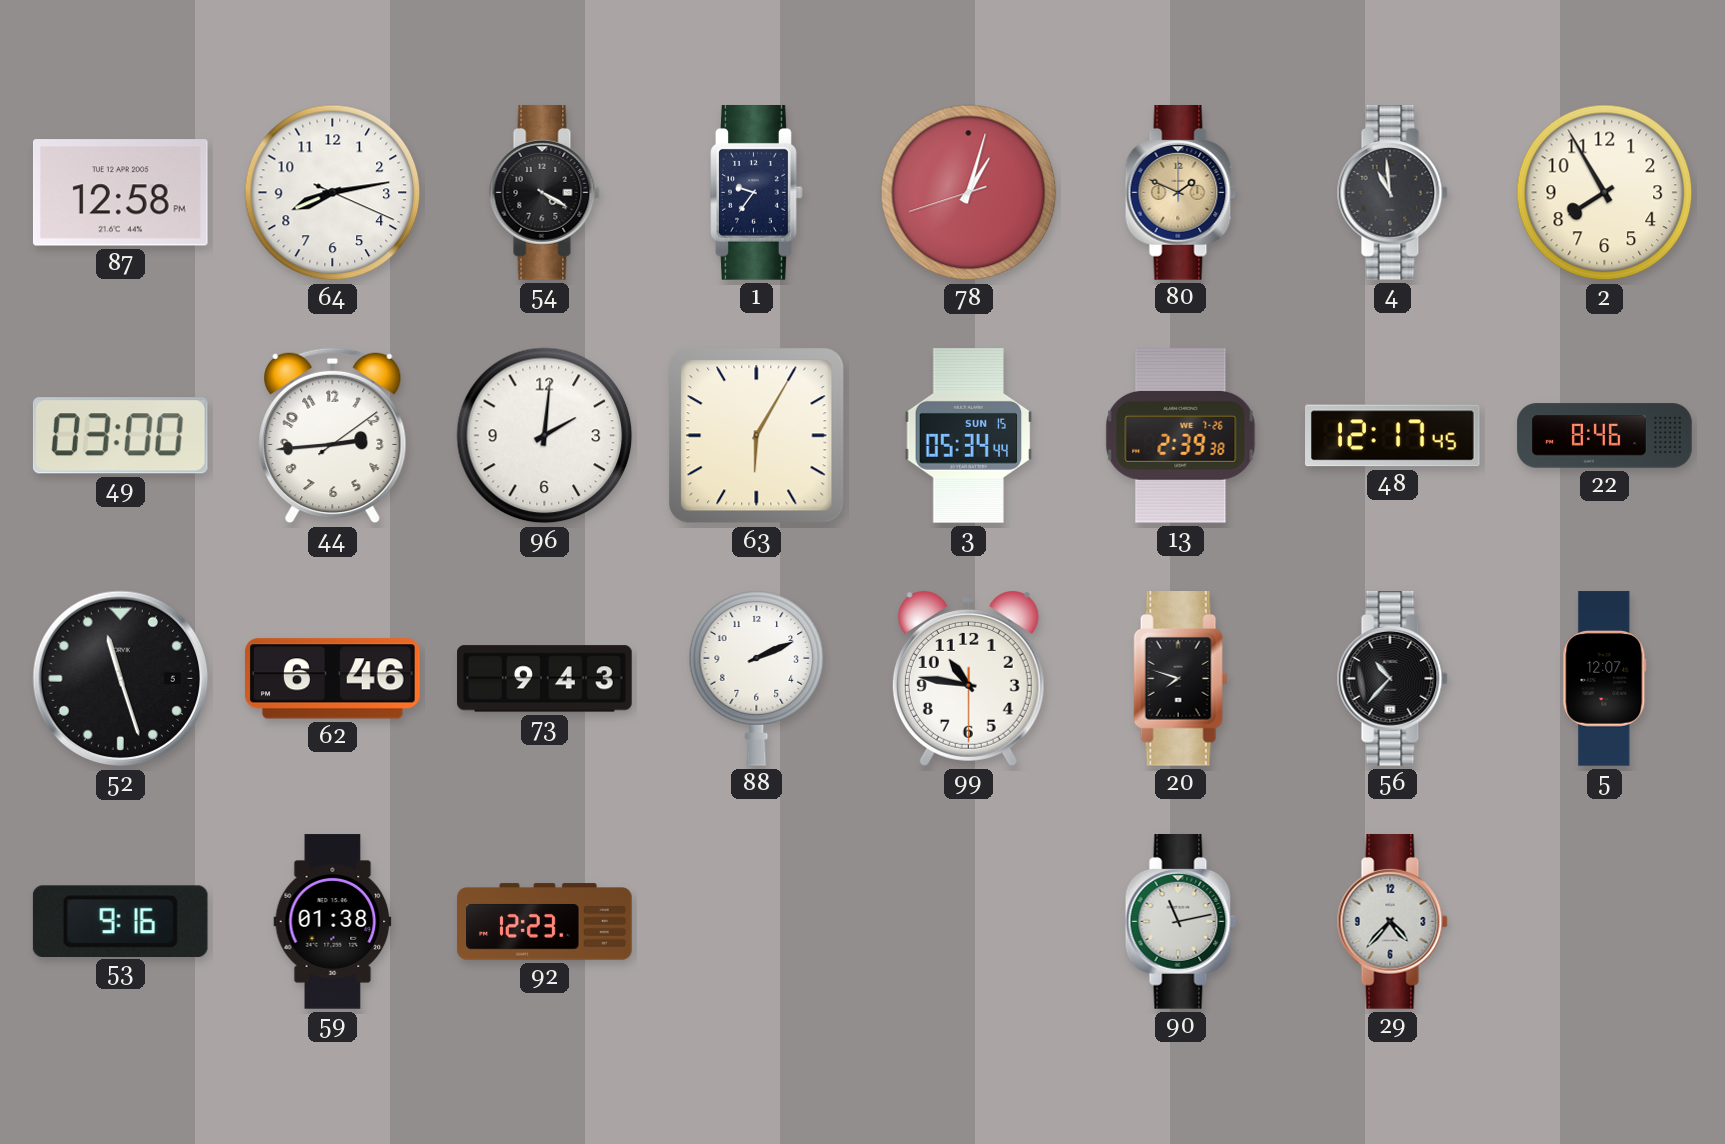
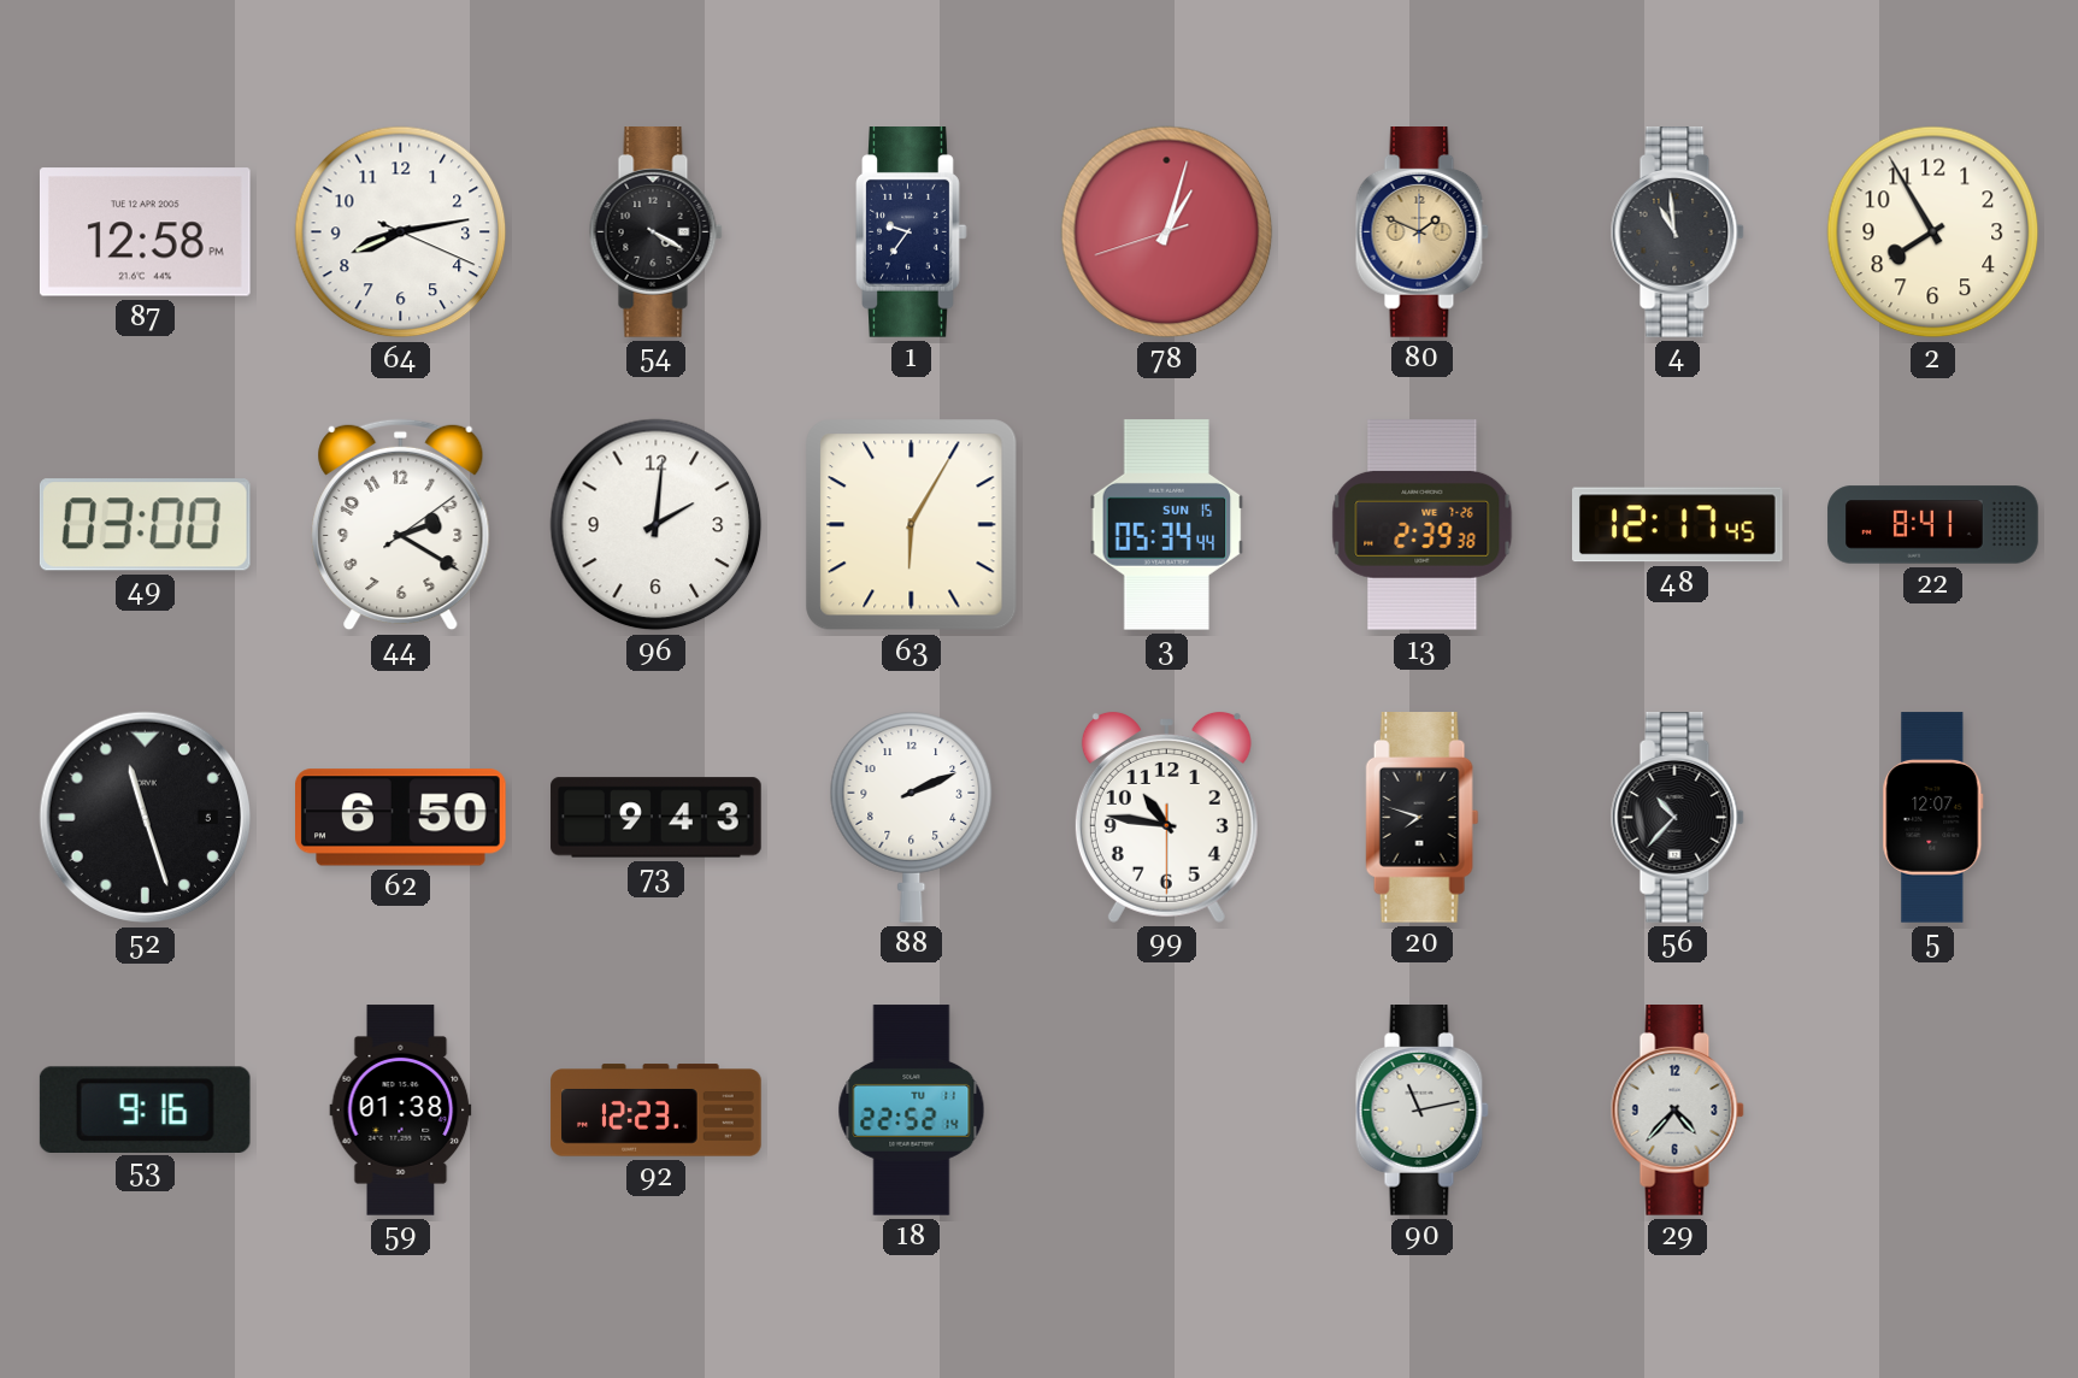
44: 2:44 -> 2:20
22: 8:46 -> 8:41
62: 6:46 -> 6:50
18: none -> 22:52
